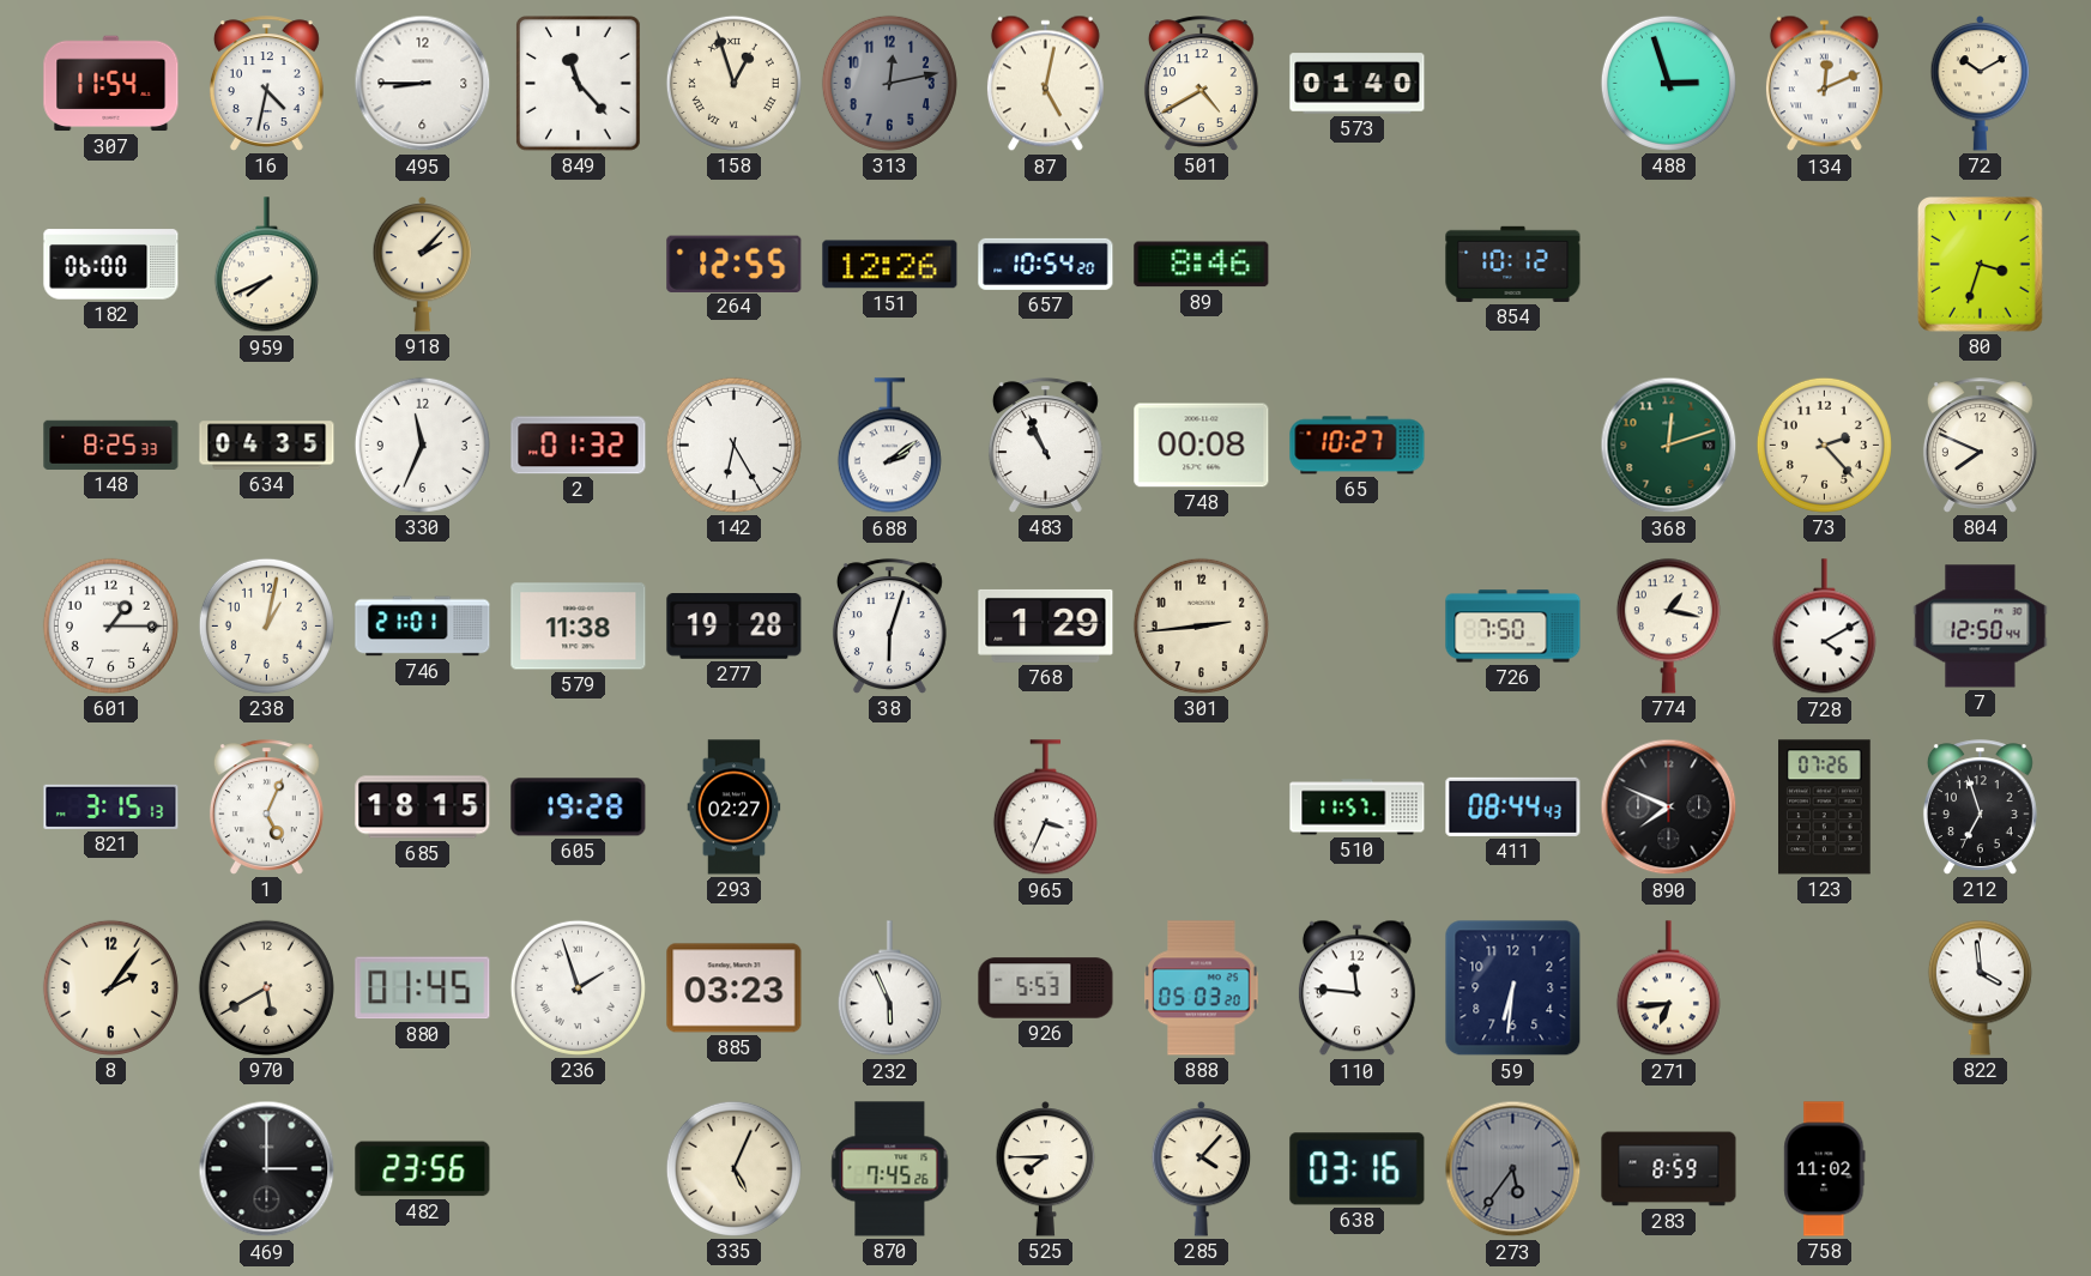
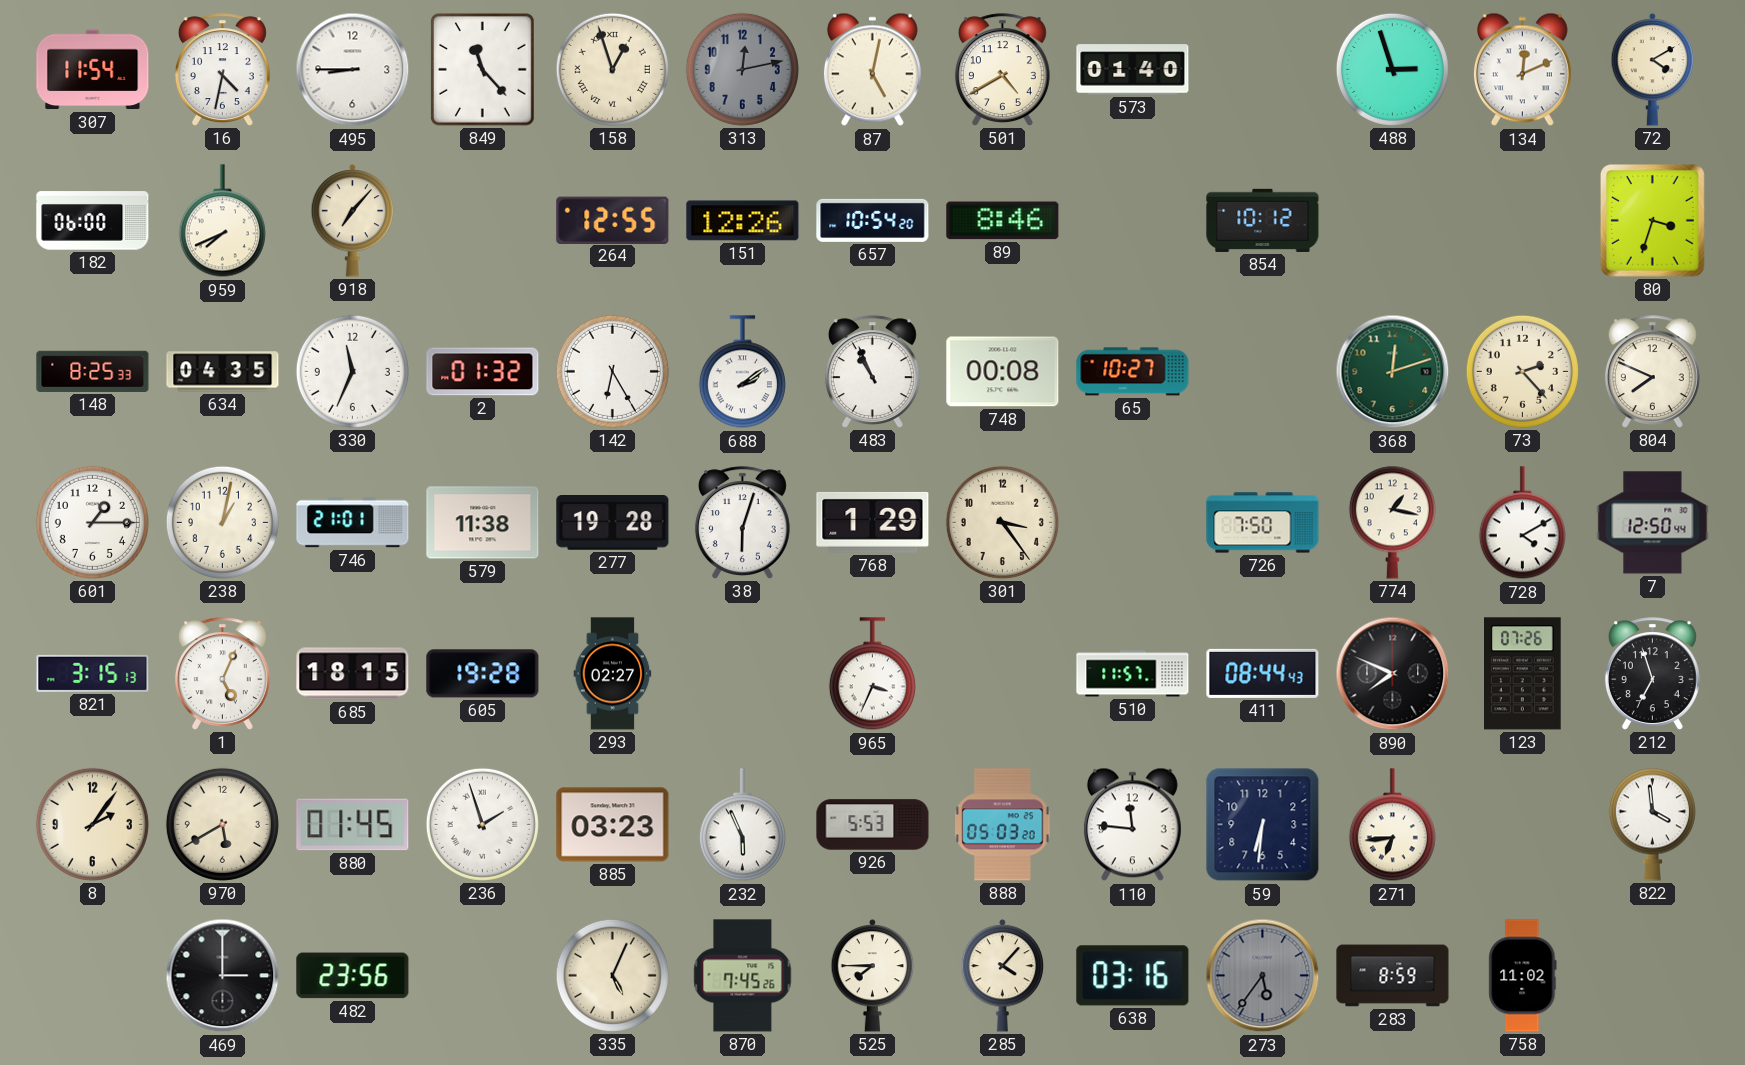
72: 10:10 -> 4:10
918: 2:07 -> 7:07
301: 2:44 -> 3:24
